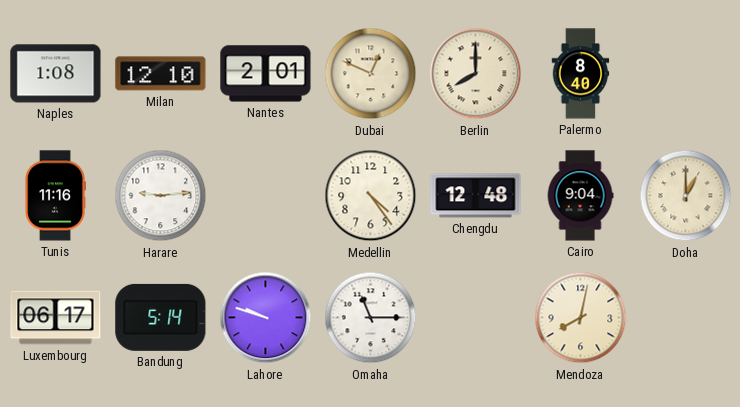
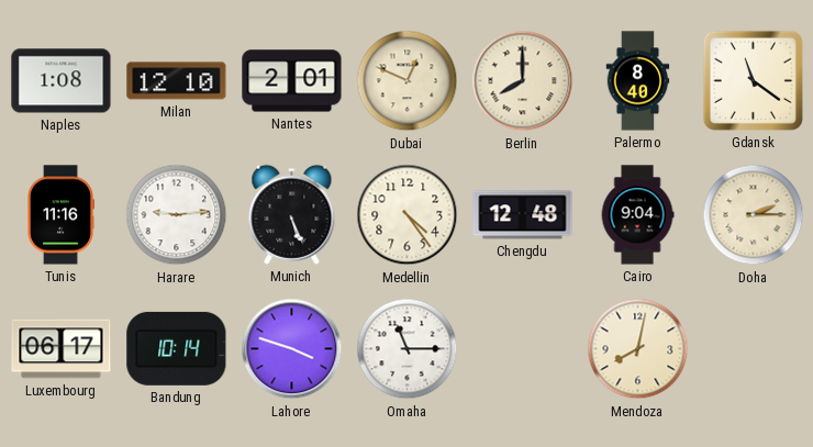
Gdansk: none -> 11:21
Munich: none -> 5:26
Doha: 1:00 -> 2:15
Bandung: 5:14 -> 10:14
Lahore: 9:48 -> 3:48
